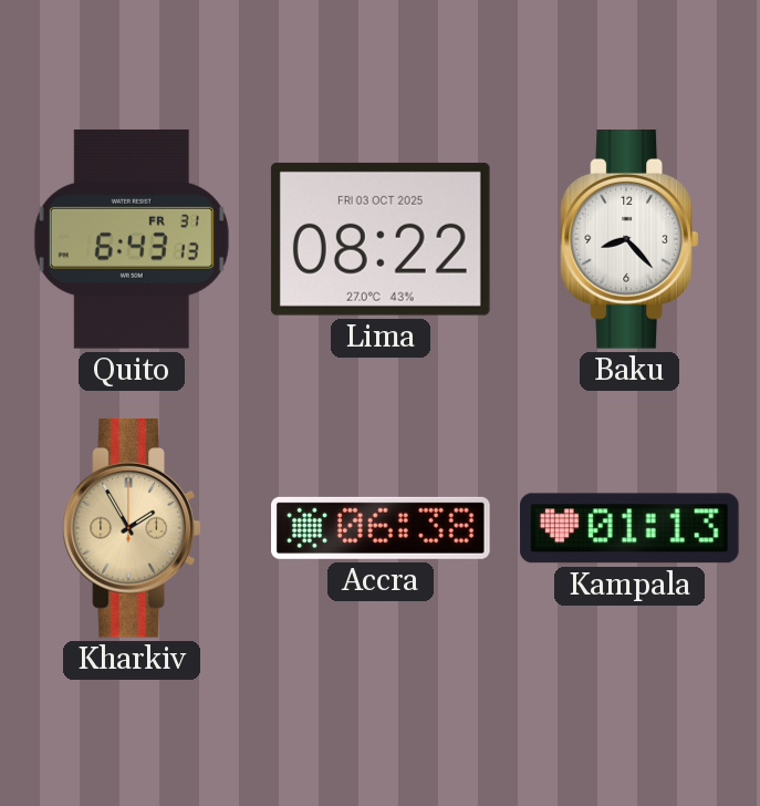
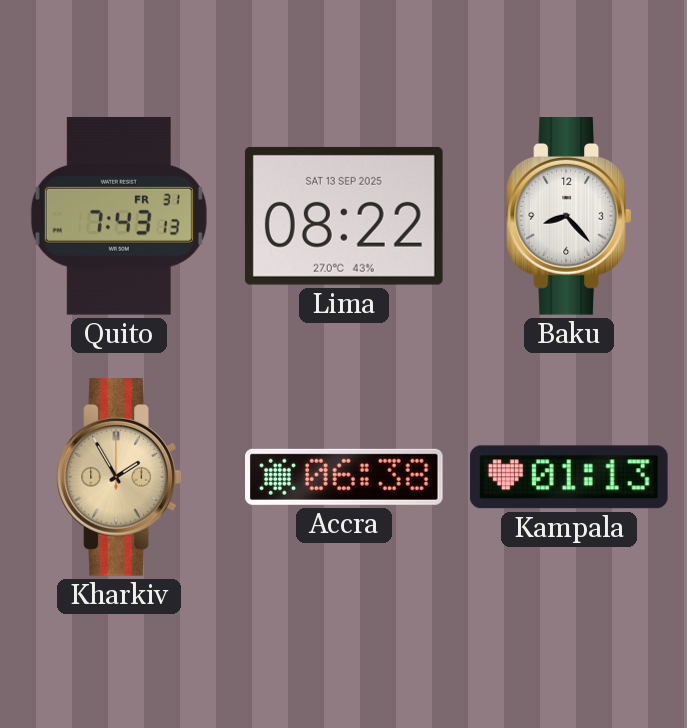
Quito: 6:43 -> 7:43
Lima date: FRI 03 OCT 2025 -> SAT 13 SEP 2025
